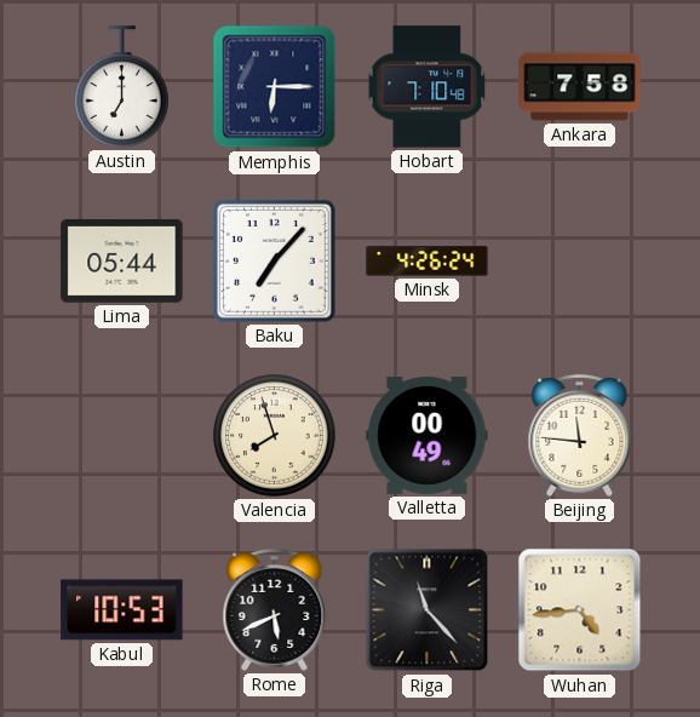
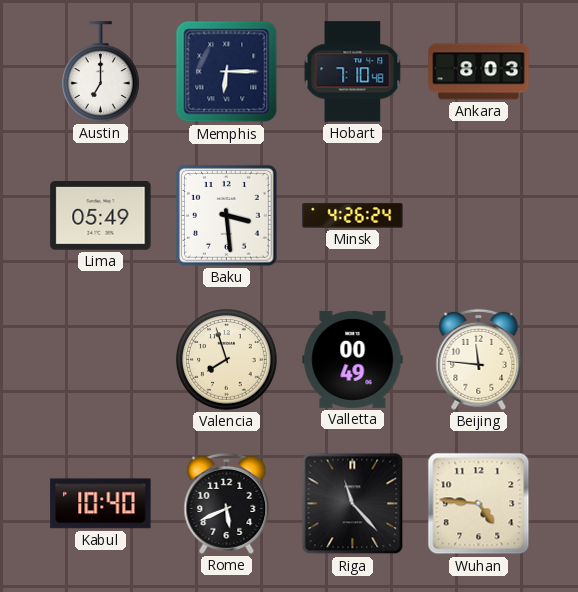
Ankara: 7:58 -> 8:03
Lima: 05:44 -> 05:49
Baku: 7:07 -> 3:29
Kabul: 10:53 -> 10:40
Wuhan: 4:44 -> 4:46
